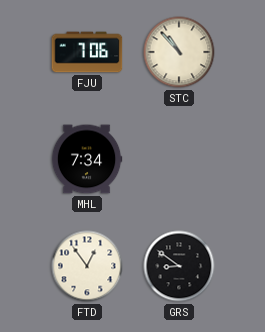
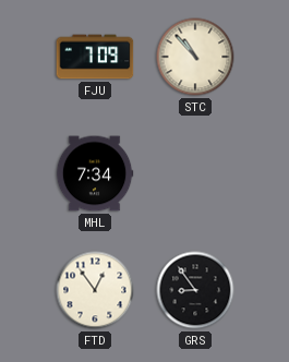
FJU: 7:06 -> 7:09
GRS: 8:51 -> 8:54
